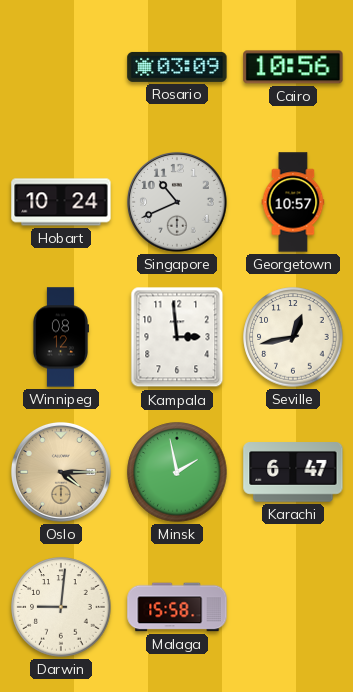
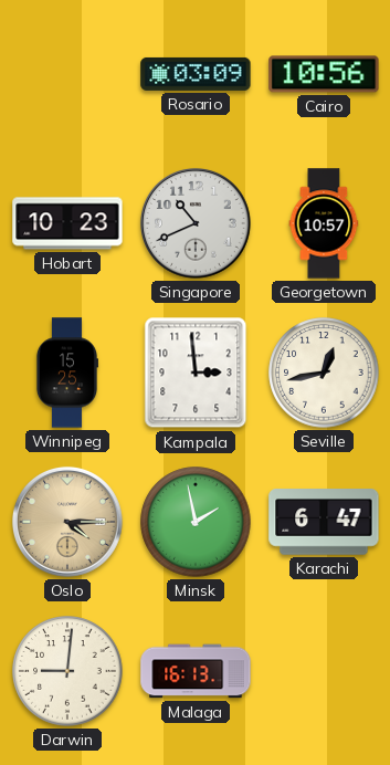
Hobart: 10:24 -> 10:23
Winnipeg: 08:12 -> 15:25
Malaga: 15:58 -> 16:13
